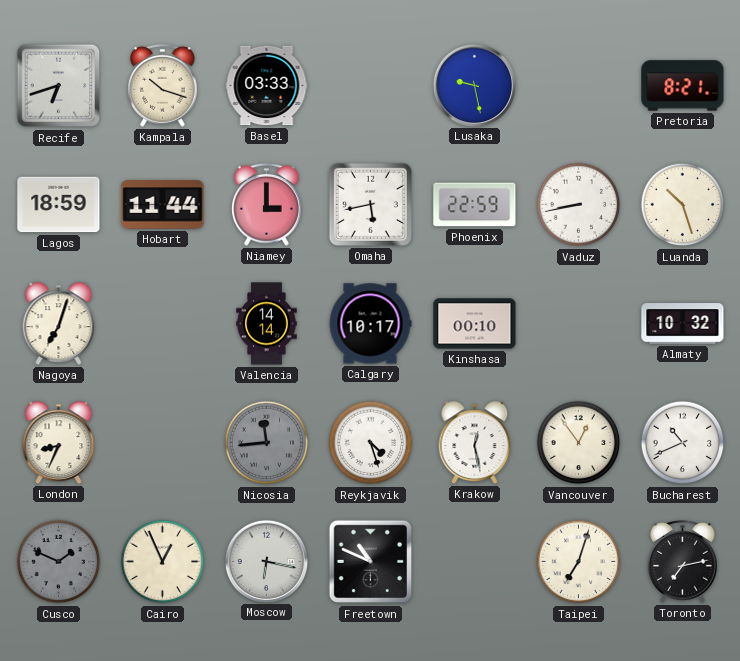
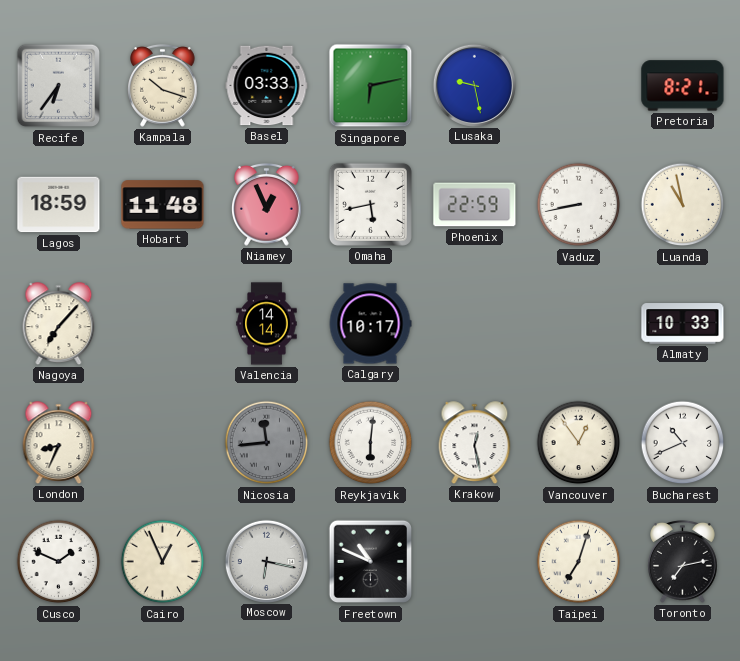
Recife: 6:42 -> 6:36
Singapore: none -> 6:13
Hobart: 11:44 -> 11:48
Niamey: 3:00 -> 12:56
Luanda: 10:27 -> 10:58
Nagoya: 7:03 -> 7:07
Kinshasa: 00:10 -> none
Almaty: 10:32 -> 10:33
Reykjavik: 4:27 -> 6:01
Cusco dial: grey -> white
